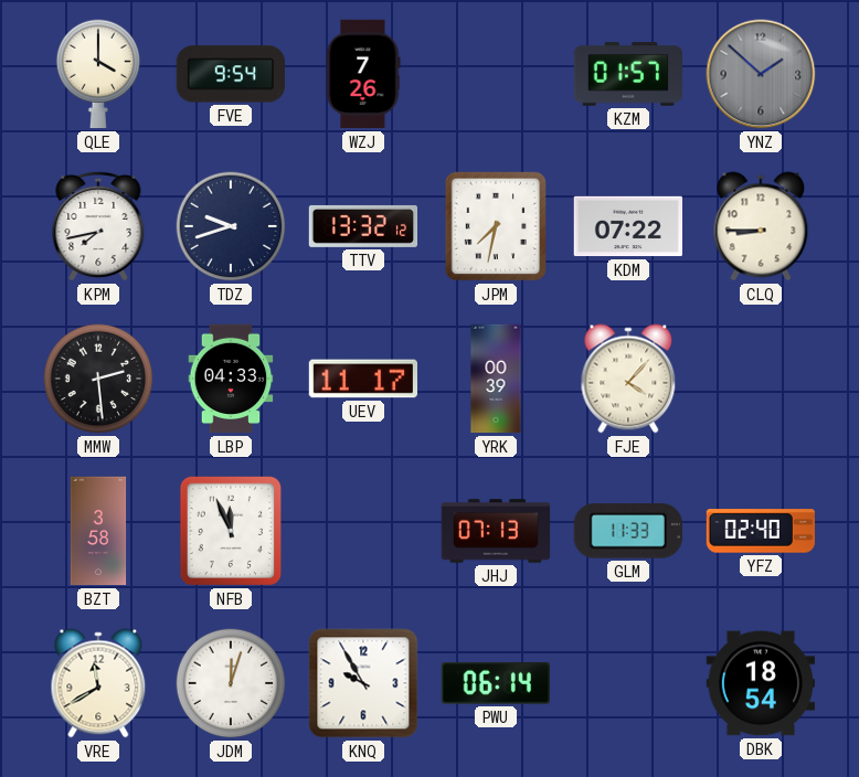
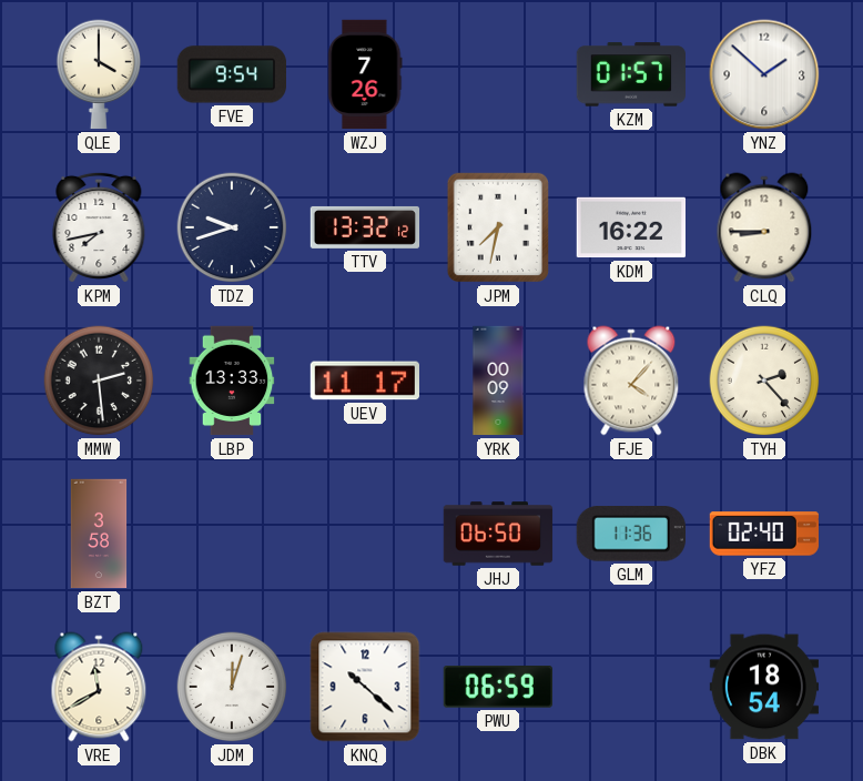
YNZ dial: grey -> white
KDM: 07:22 -> 16:22
LBP: 04:33 -> 13:33
YRK: 00:39 -> 00:09
TYH: none -> 2:23
NFB: 11:56 -> none
JHJ: 07:13 -> 06:50
GLM: 11:33 -> 11:36
KNQ: 9:55 -> 10:22
PWU: 06:14 -> 06:59
